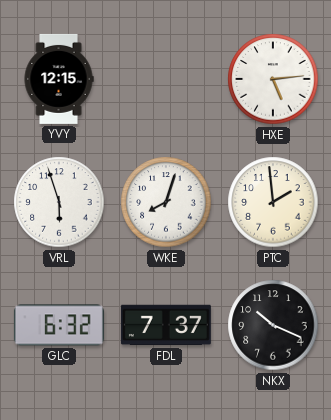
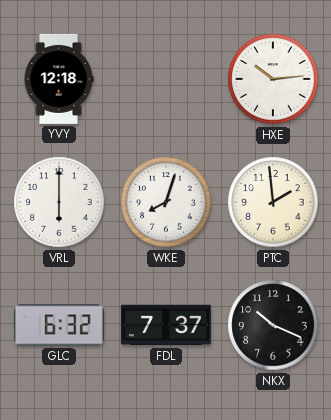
YVY: 12:15 -> 12:18
HXE: 5:14 -> 10:14
VRL: 5:57 -> 6:00
